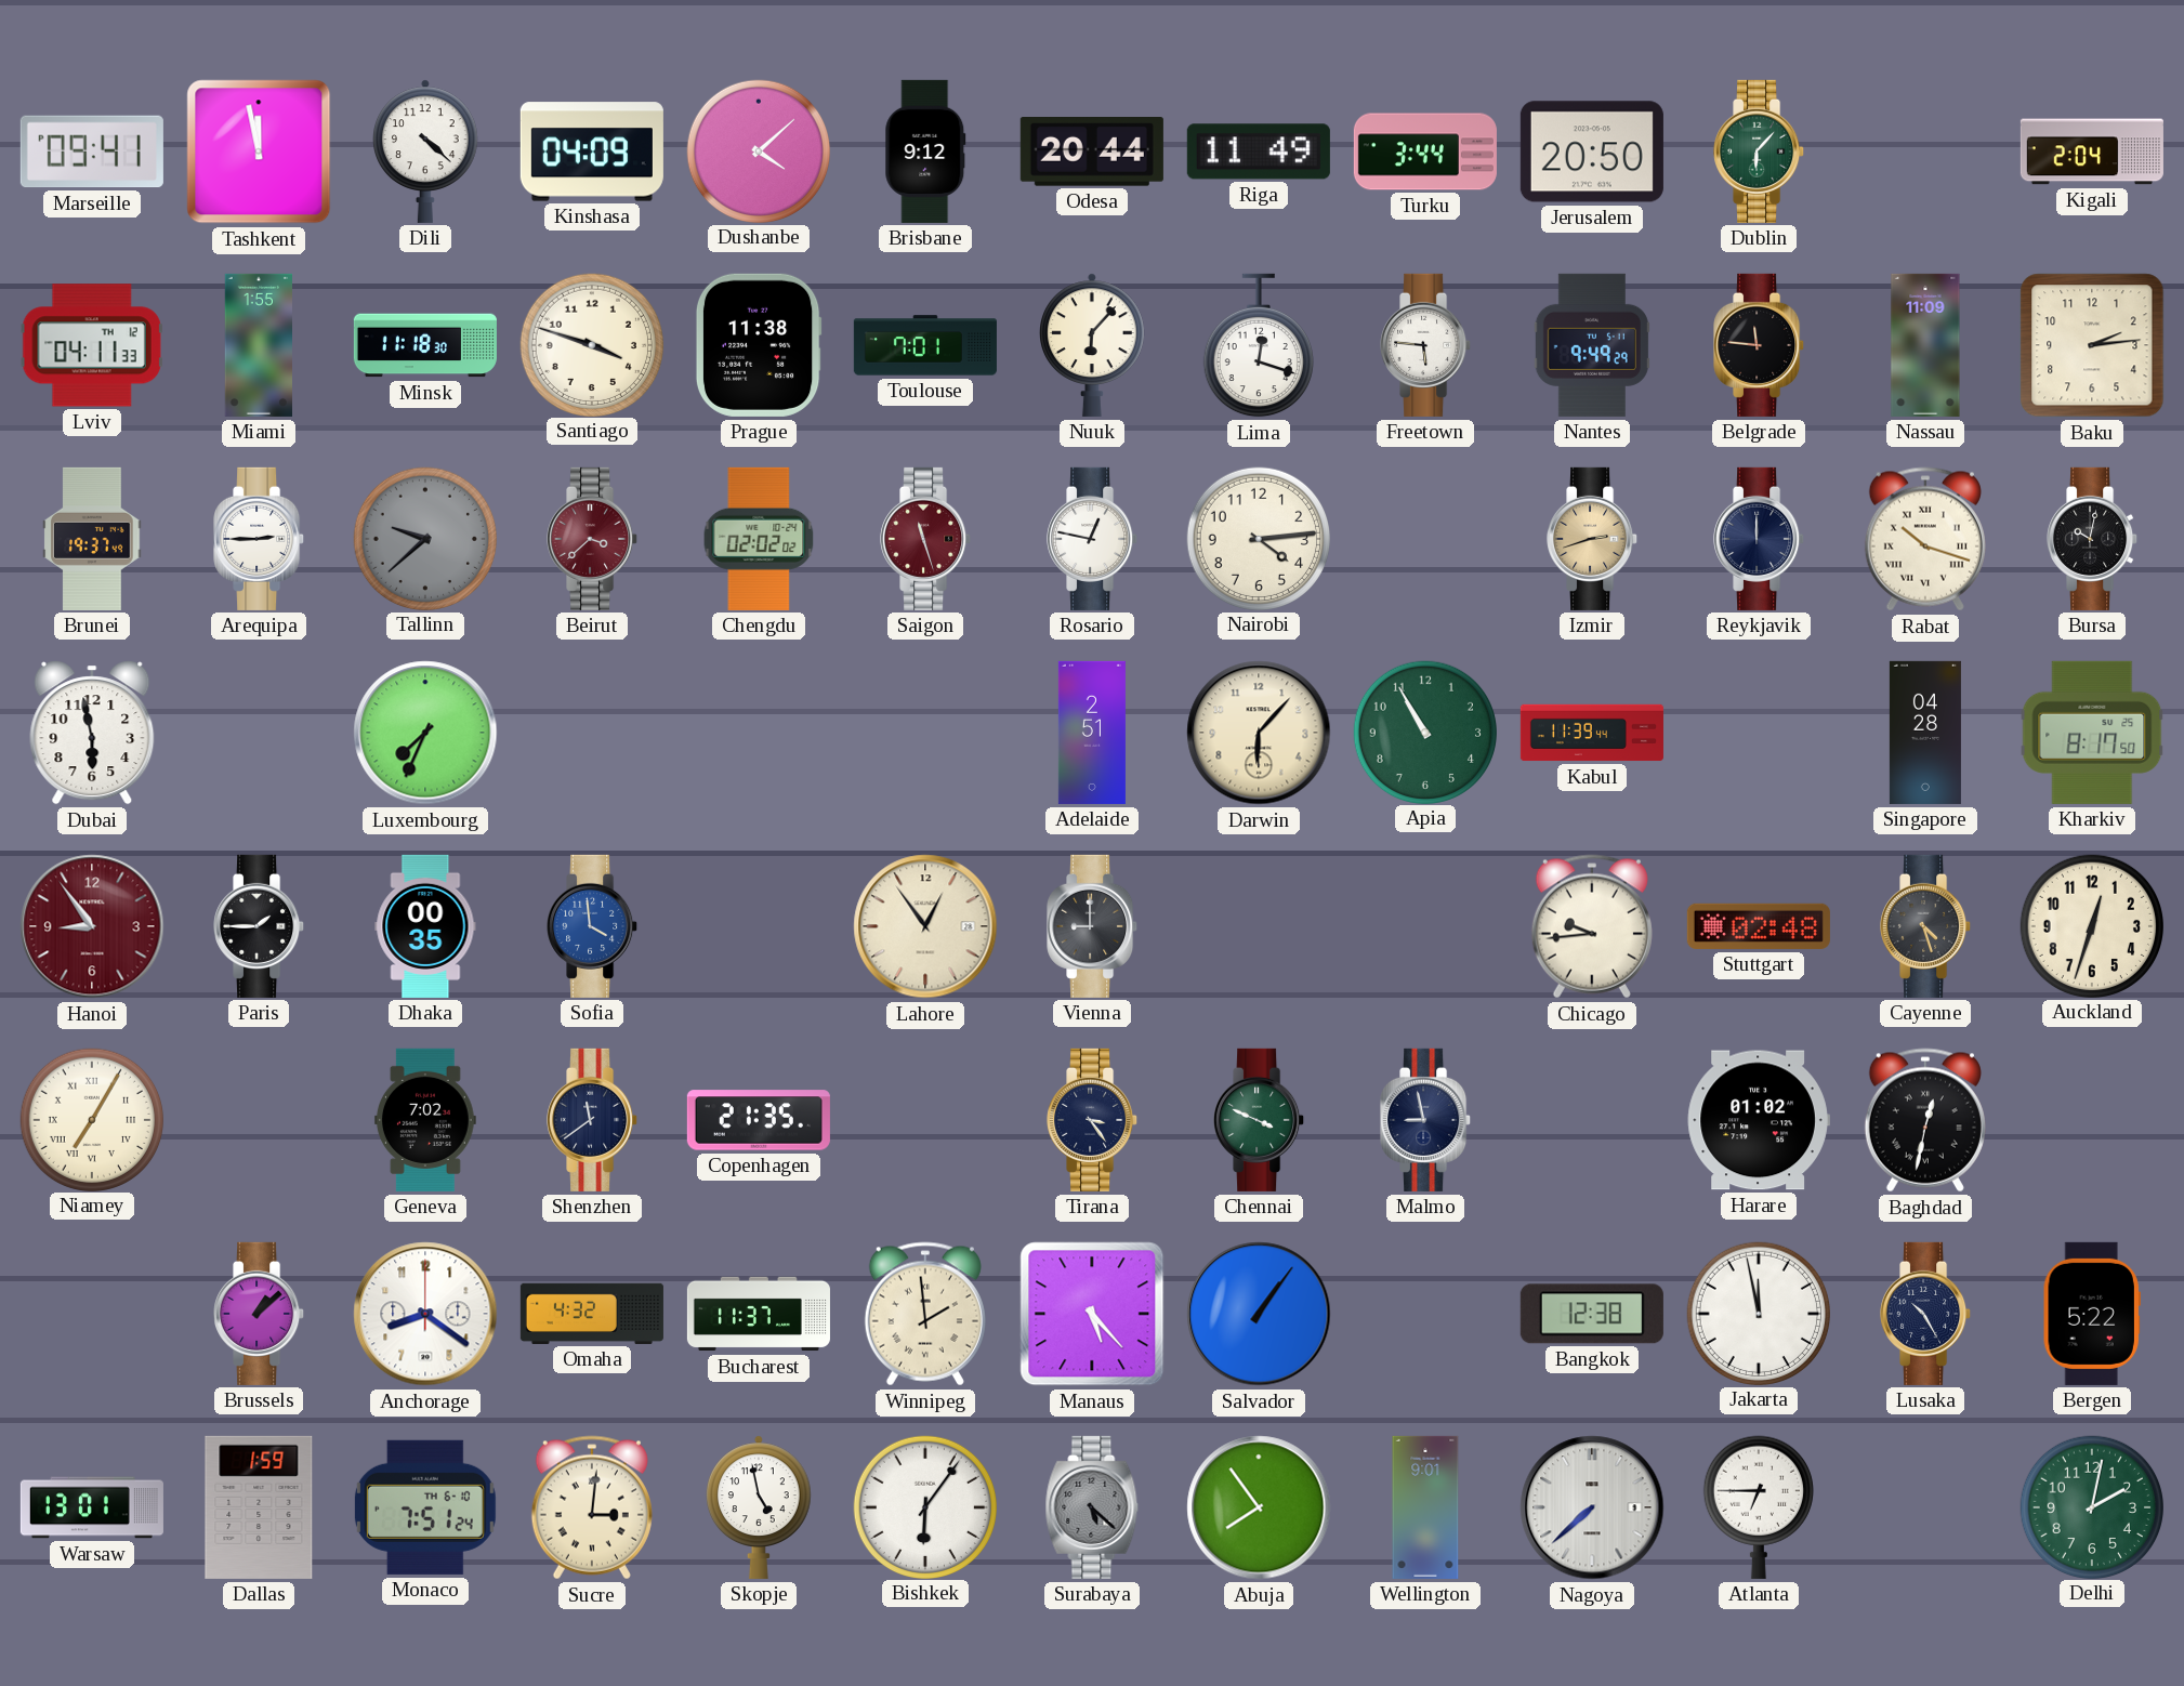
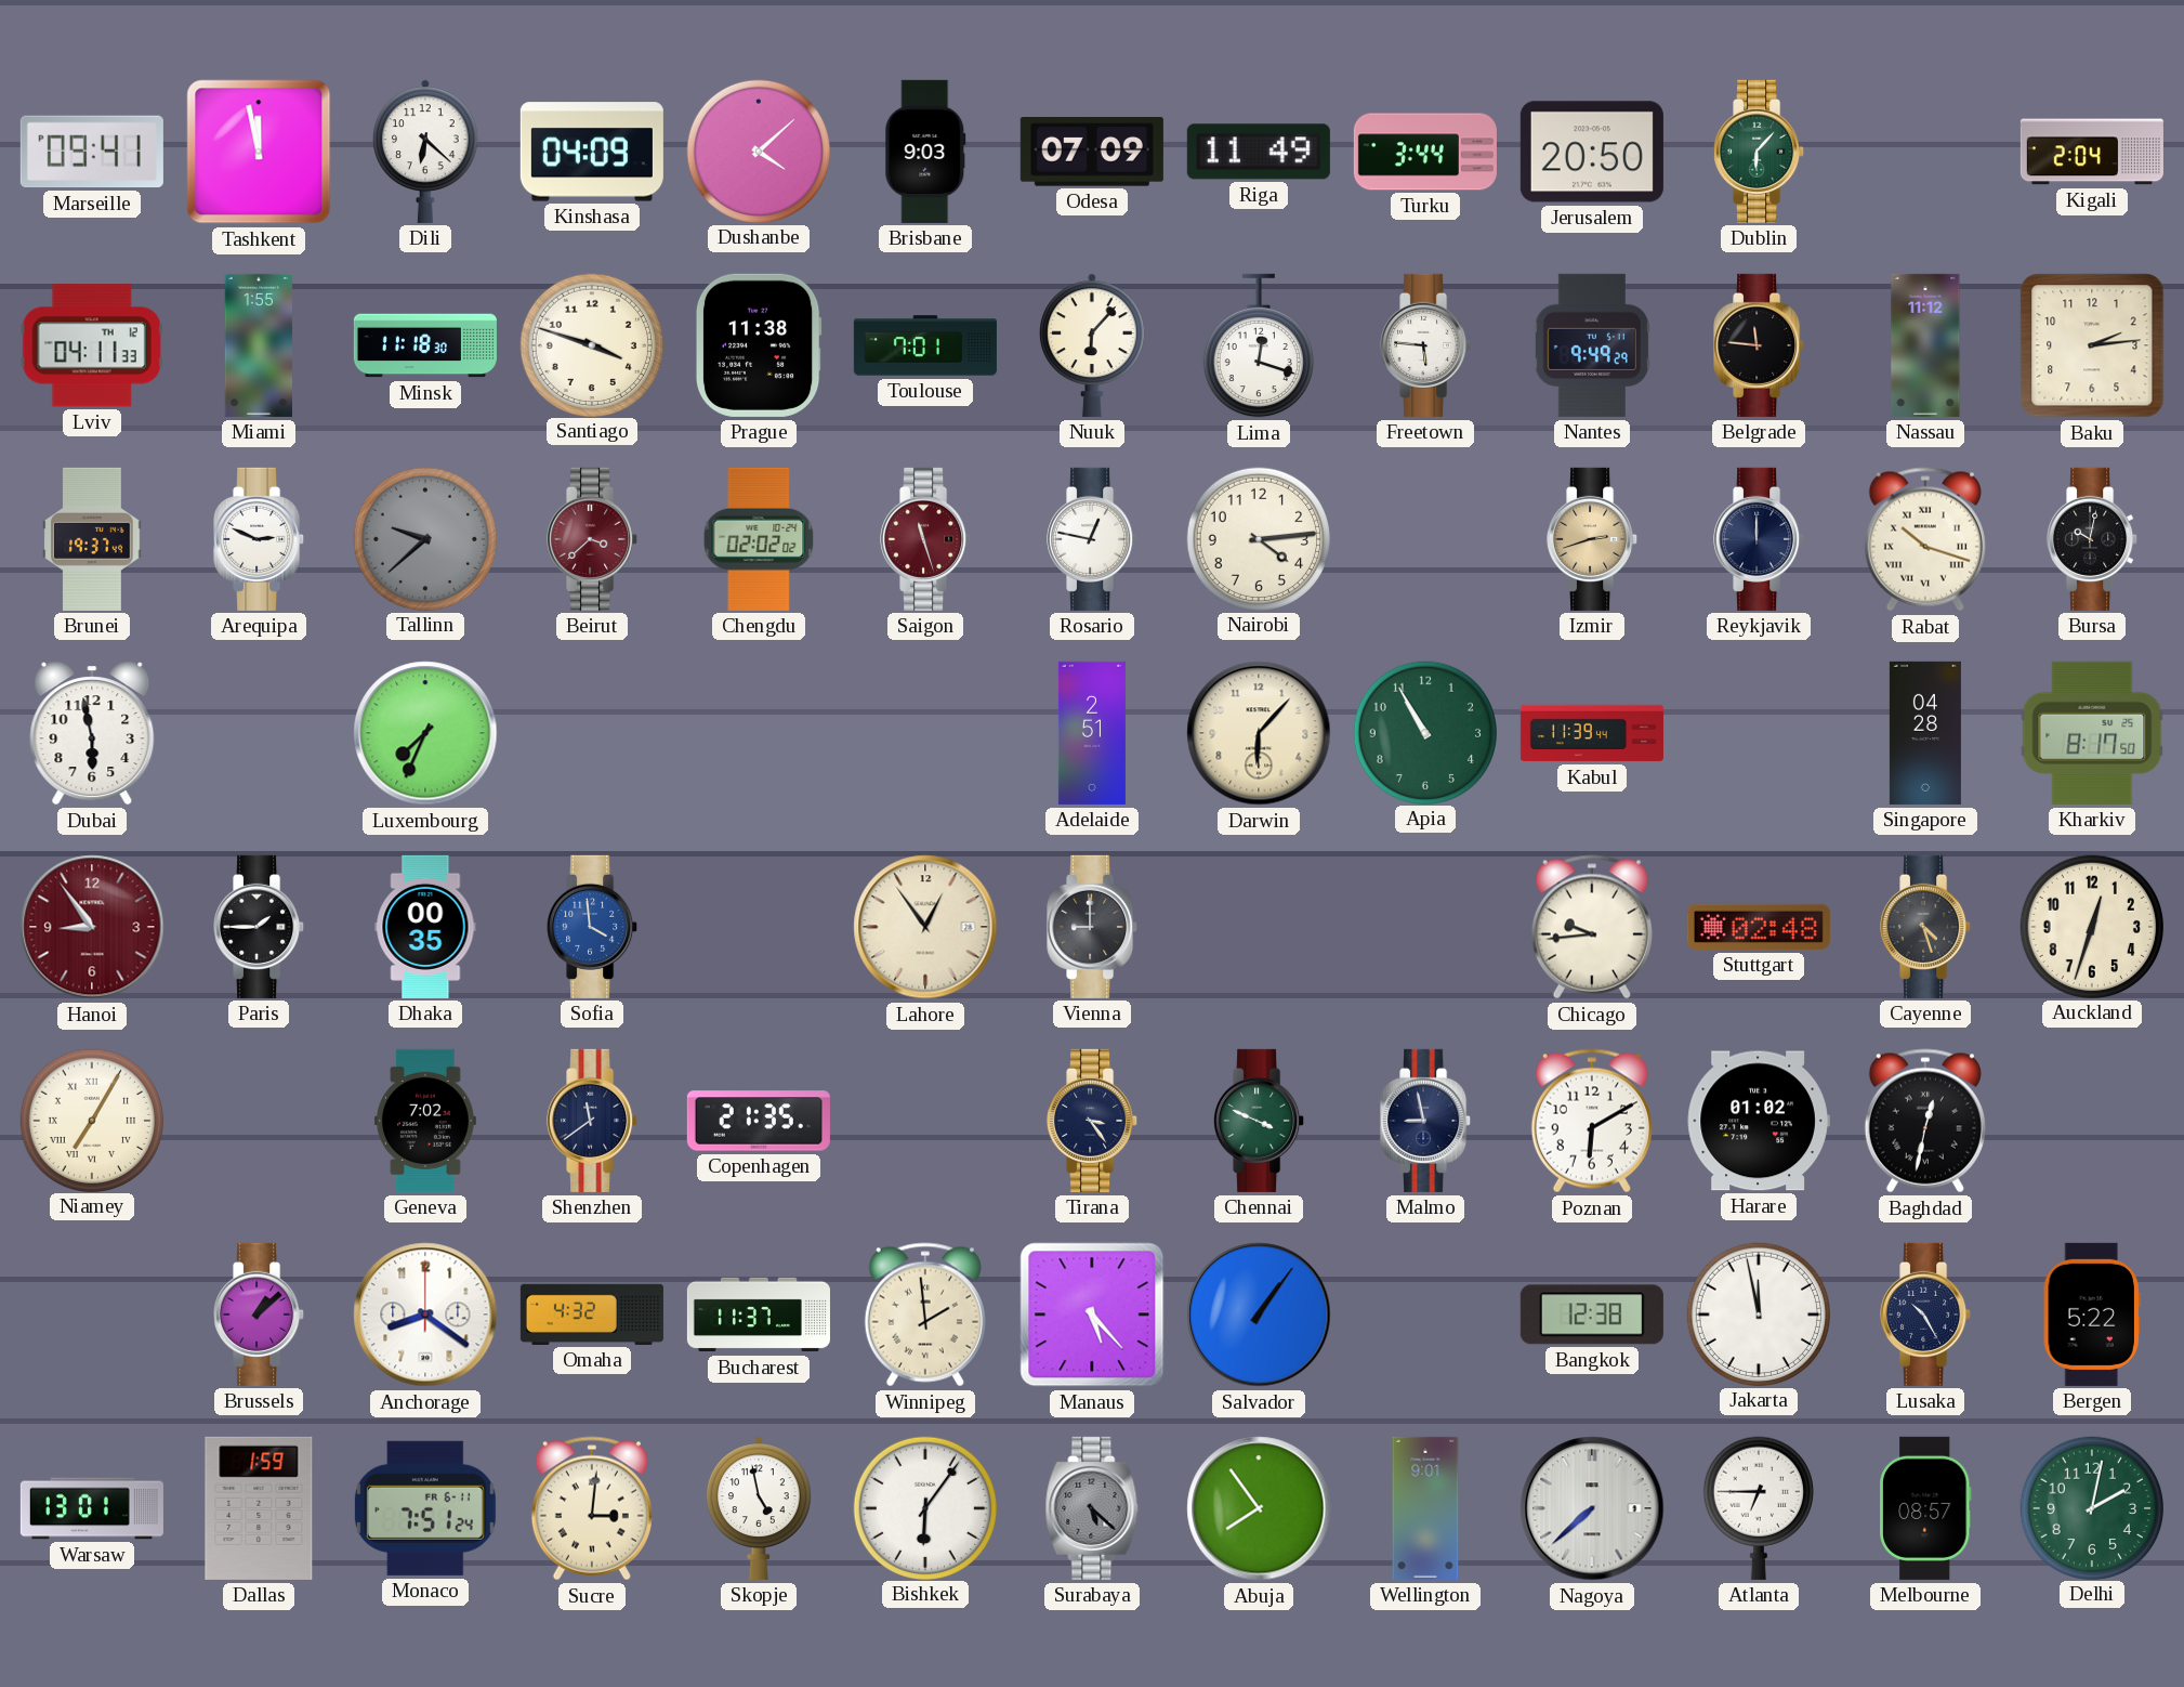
Dili: 4:22 -> 6:22
Brisbane: 9:12 -> 9:03
Odesa: 20:44 -> 07:09
Nassau: 11:09 -> 11:12
Arequipa: 2:45 -> 2:49
Poznan: none -> 6:10
Monaco date: TH 6-10 -> FR 6-11
Melbourne: none -> 08:57
